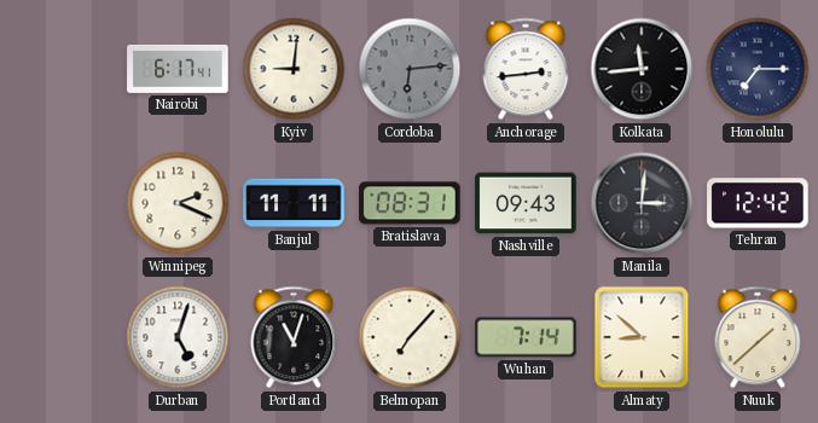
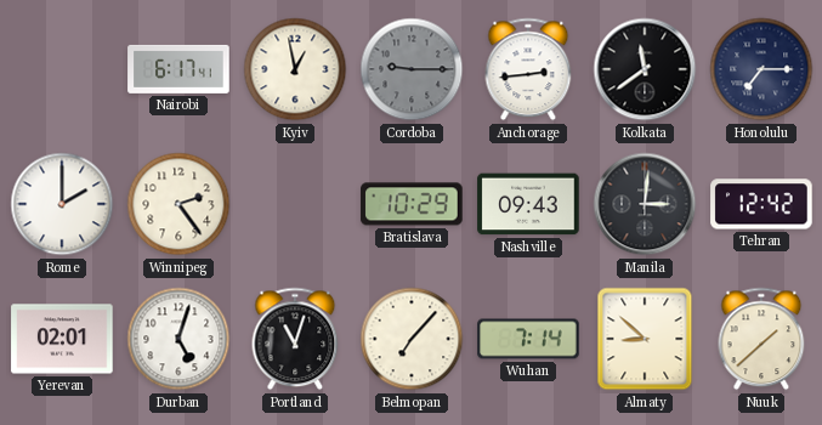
Kyiv: 9:01 -> 12:58
Cordoba: 6:14 -> 9:15
Kolkata: 11:44 -> 11:39
Rome: none -> 2:00
Winnipeg: 2:19 -> 2:24
Banjul: 11:11 -> none
Bratislava: 08:31 -> 10:29
Yerevan: none -> 02:01
